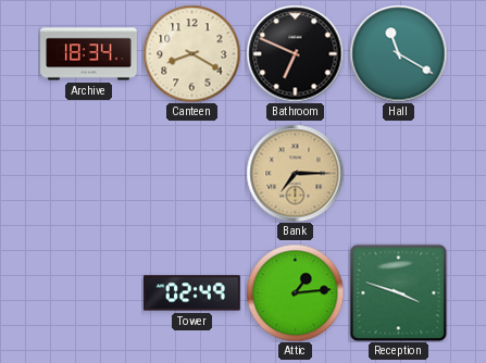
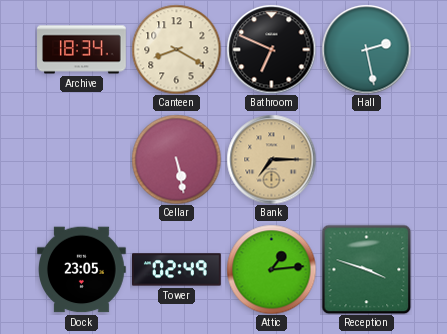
Hall: 11:20 -> 2:28
Cellar: none -> 5:28
Dock: none -> 23:05
